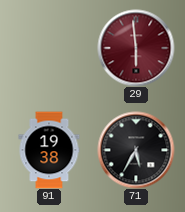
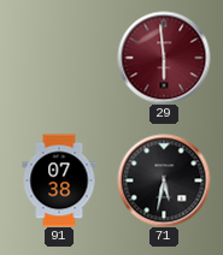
91: 19:38 -> 07:38
71: 5:35 -> 5:32
